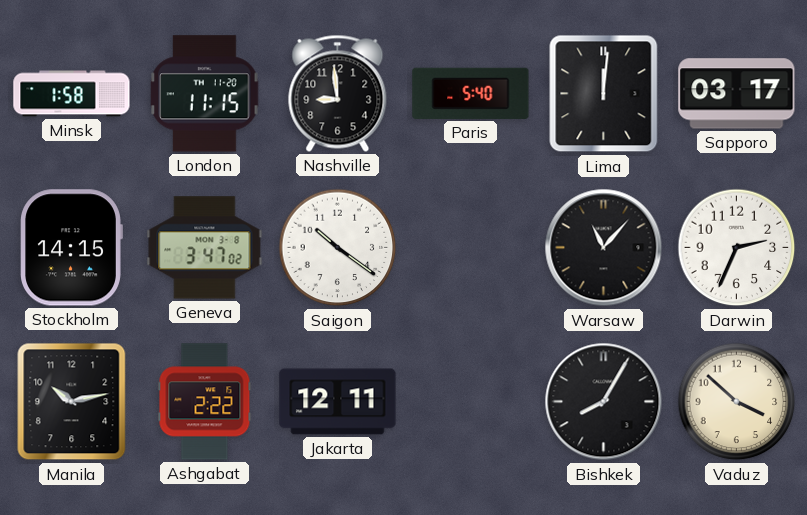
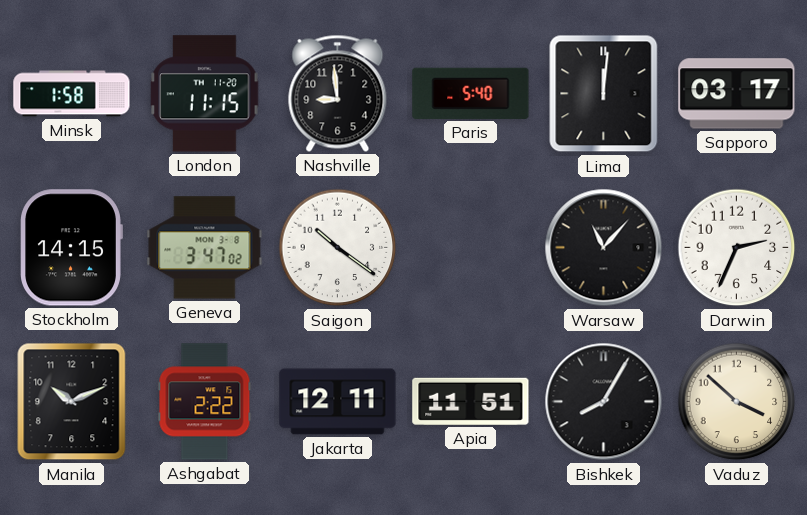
Manila: 10:13 -> 10:11
Apia: none -> 11:51
